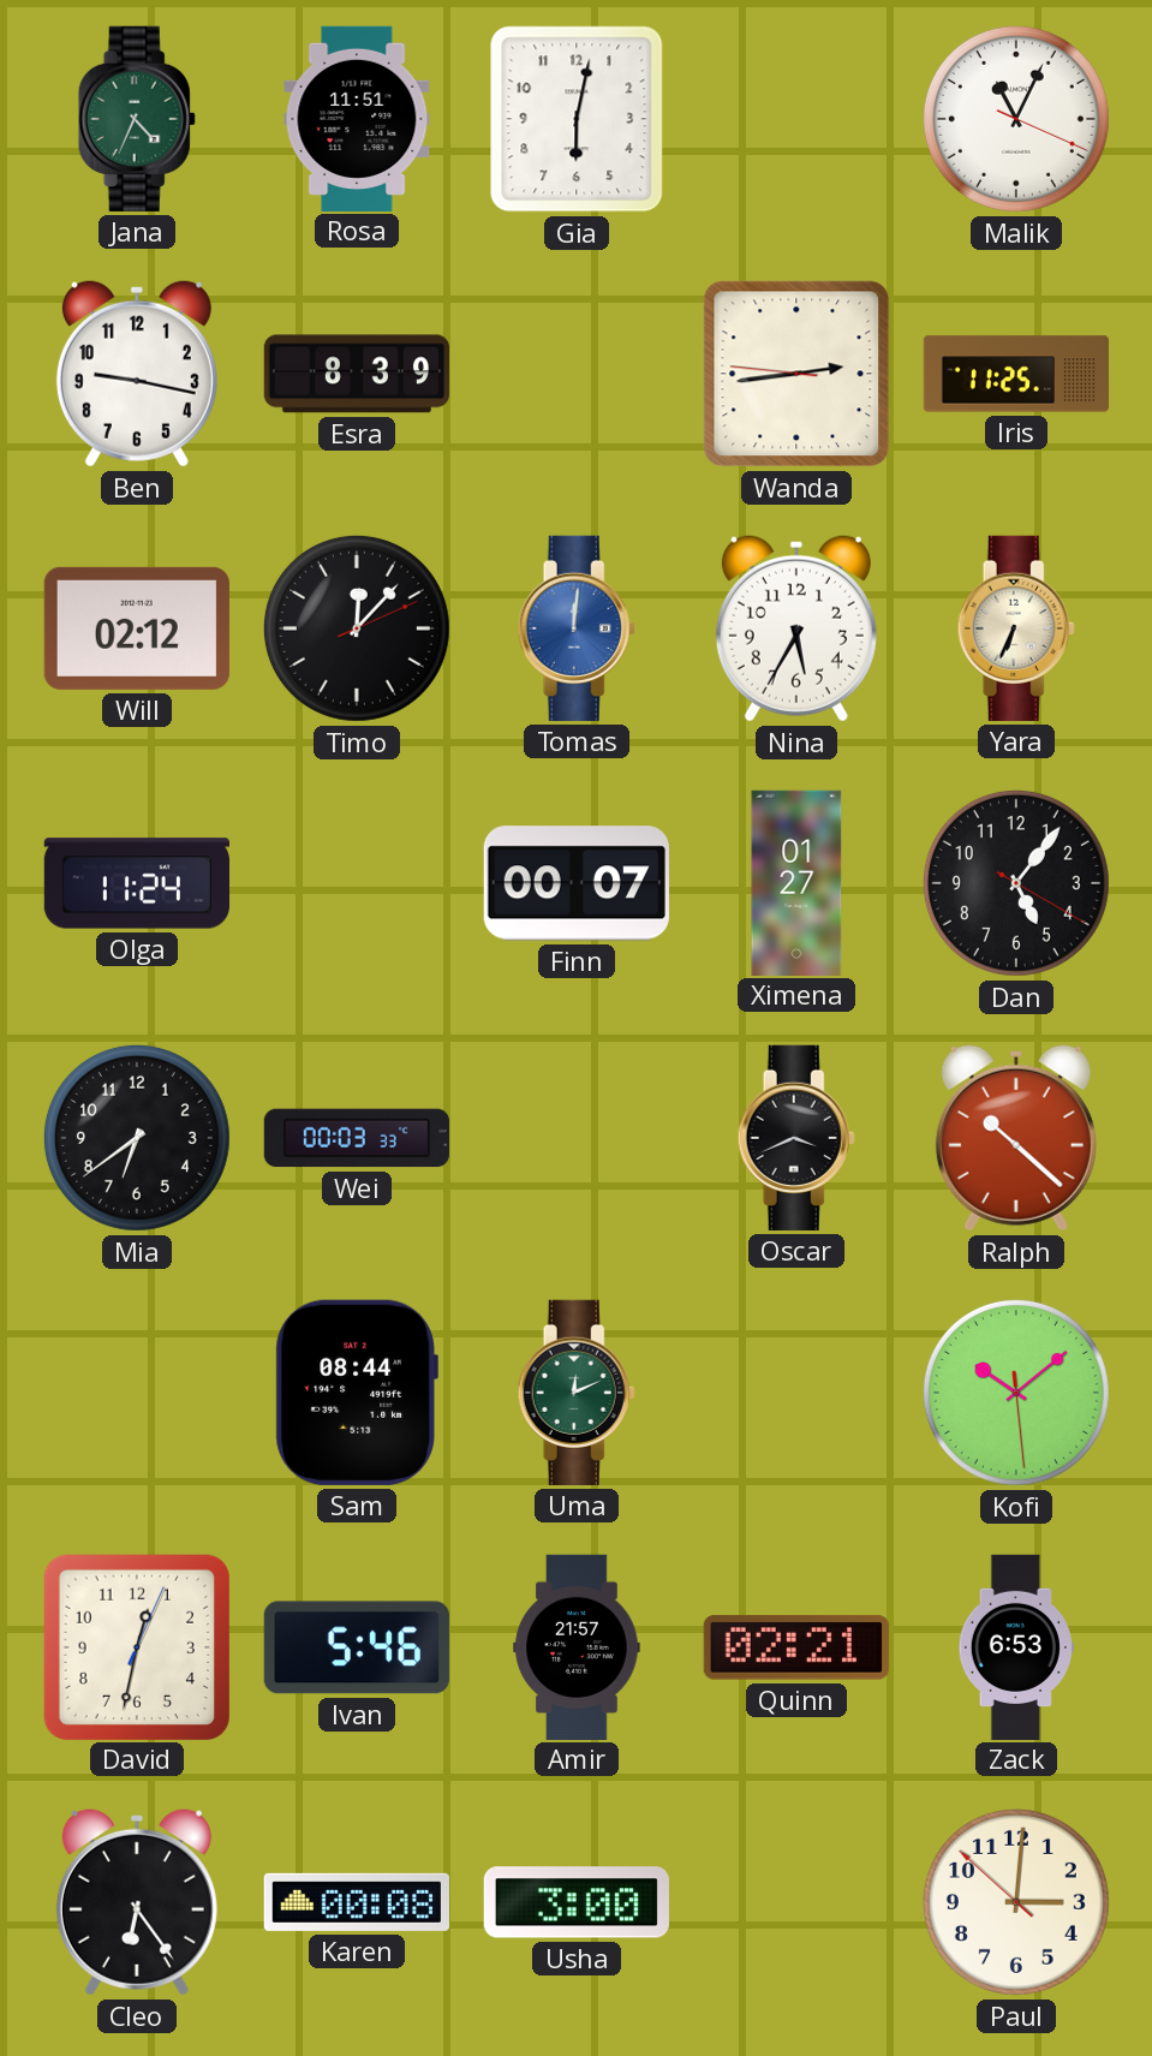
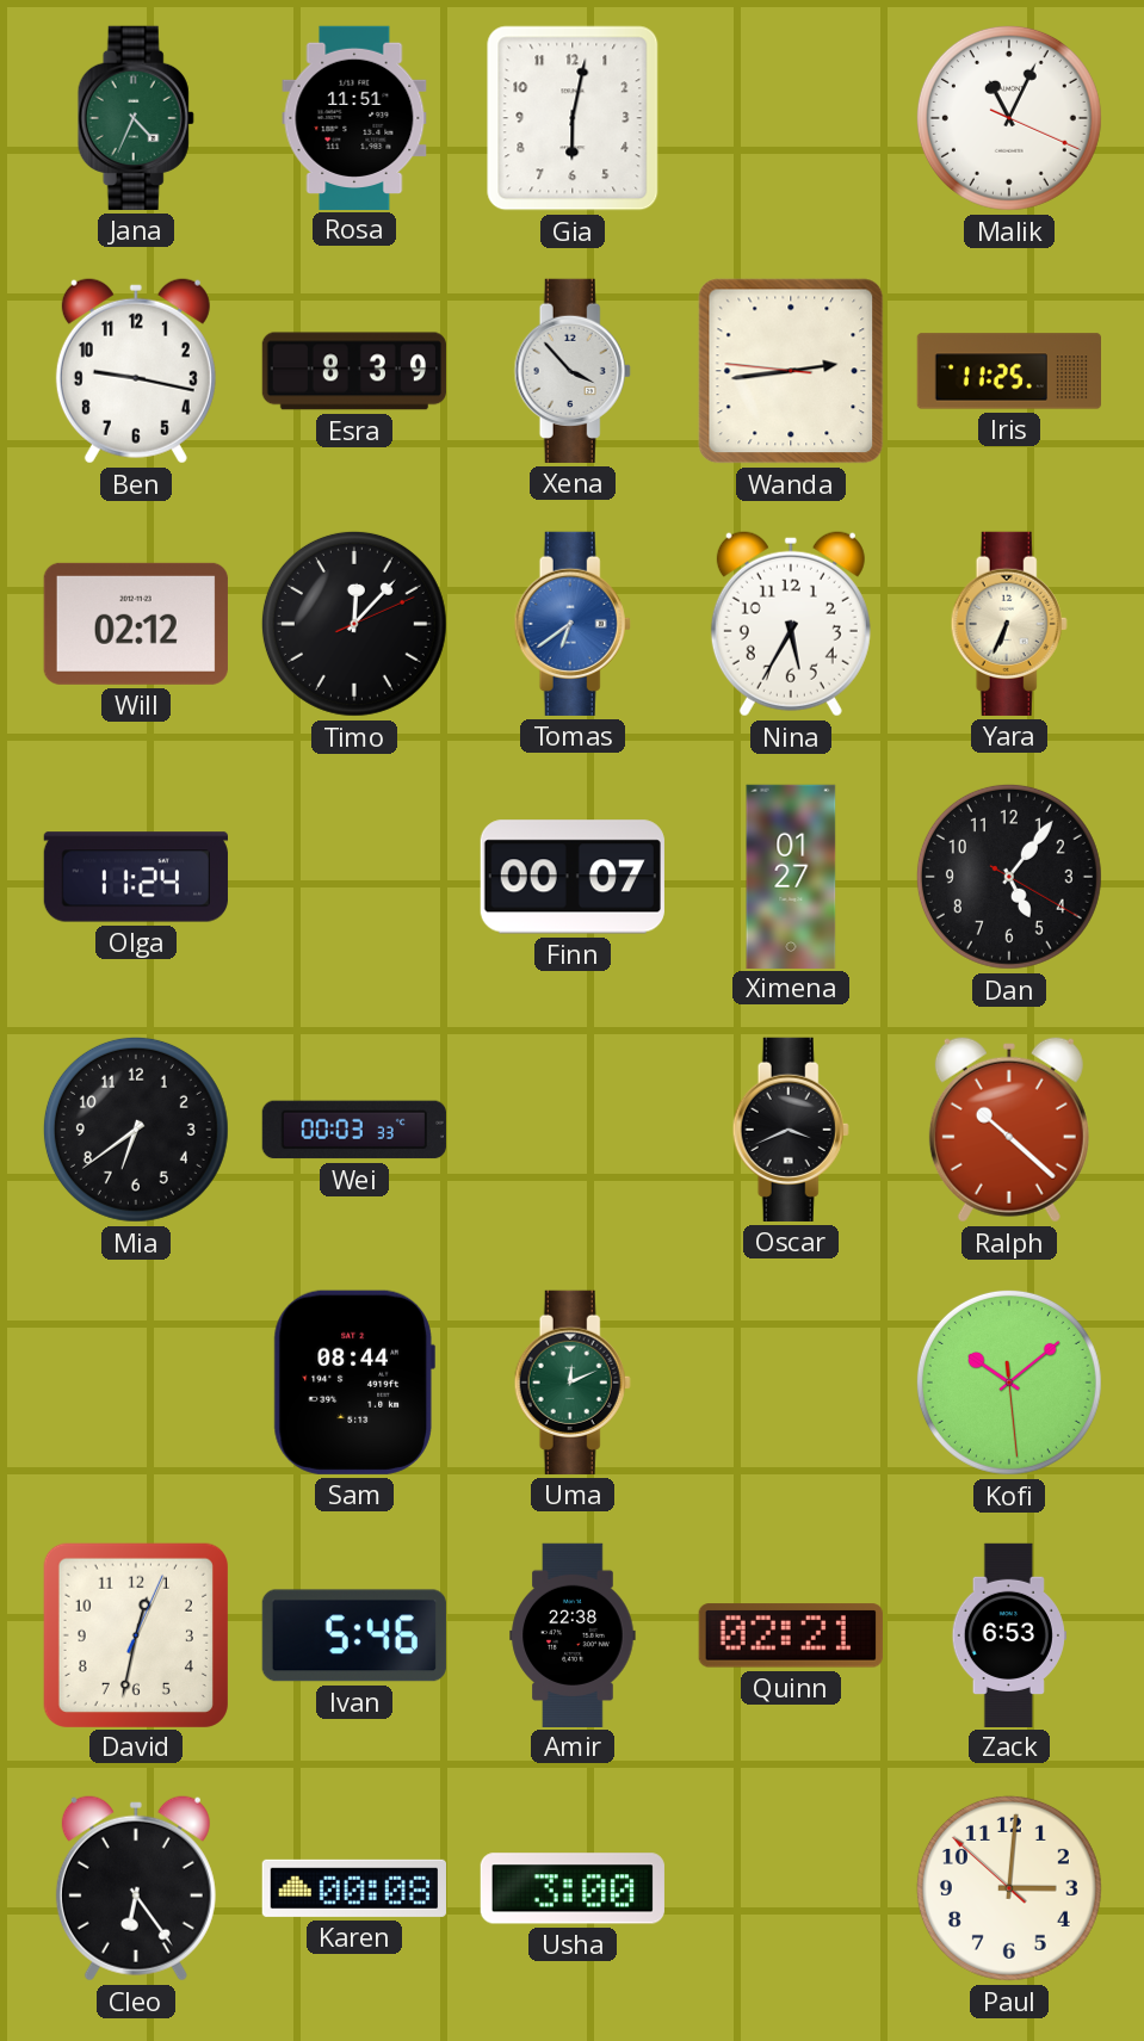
Xena: none -> 3:53
Tomas: 12:01 -> 6:39
Amir: 21:57 -> 22:38
